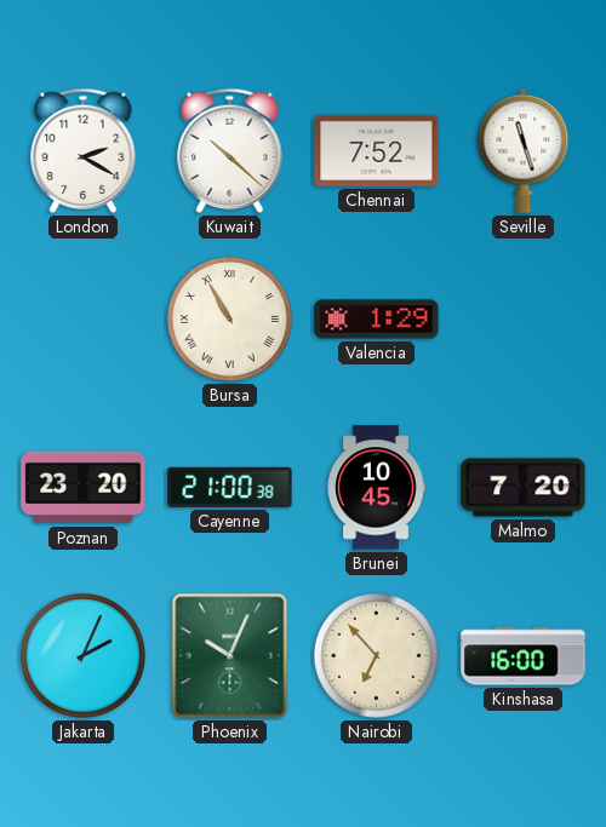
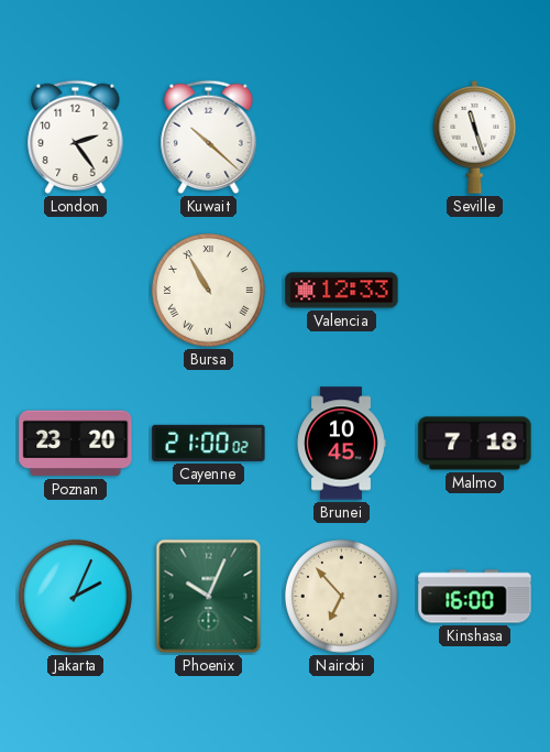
London: 2:20 -> 2:24
Chennai: 7:52 -> none
Valencia: 1:29 -> 12:33
Cayenne: 21:00:38 -> 21:00:02
Malmo: 7:20 -> 7:18
